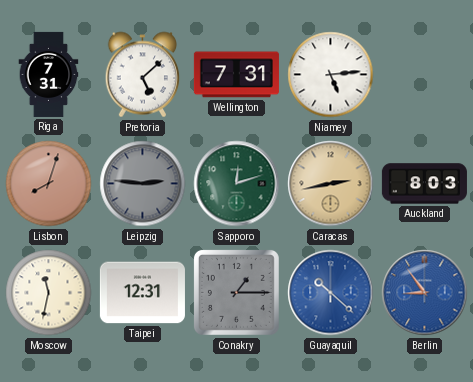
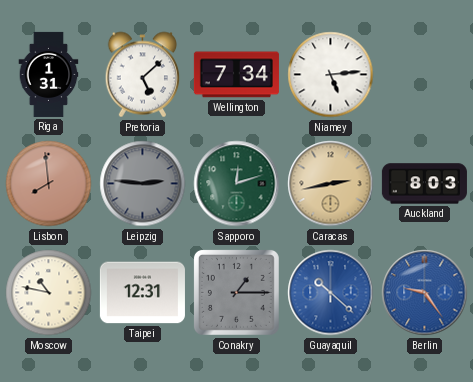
Riga: 7:31 -> 1:31
Wellington: 7:31 -> 7:34
Lisbon: 8:03 -> 7:59
Moscow: 11:32 -> 10:47
Berlin: 8:54 -> 9:24
